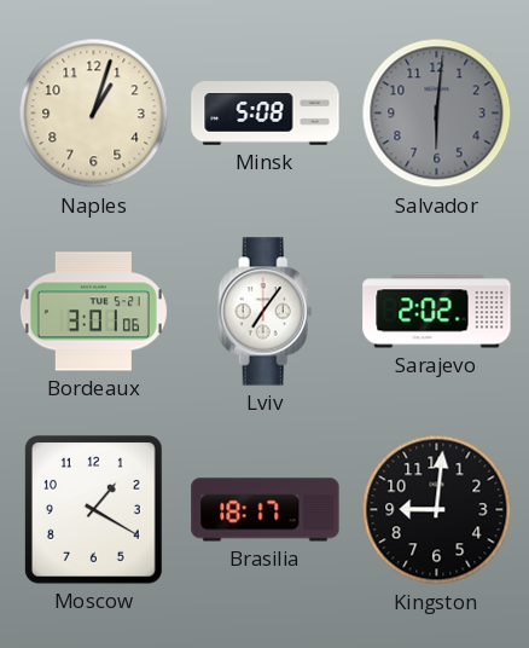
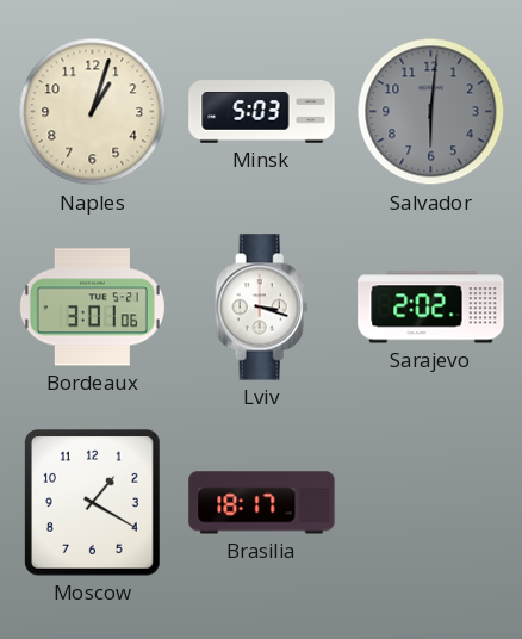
Minsk: 5:08 -> 5:03
Lviv: 7:06 -> 3:18
Kingston: 9:01 -> none
